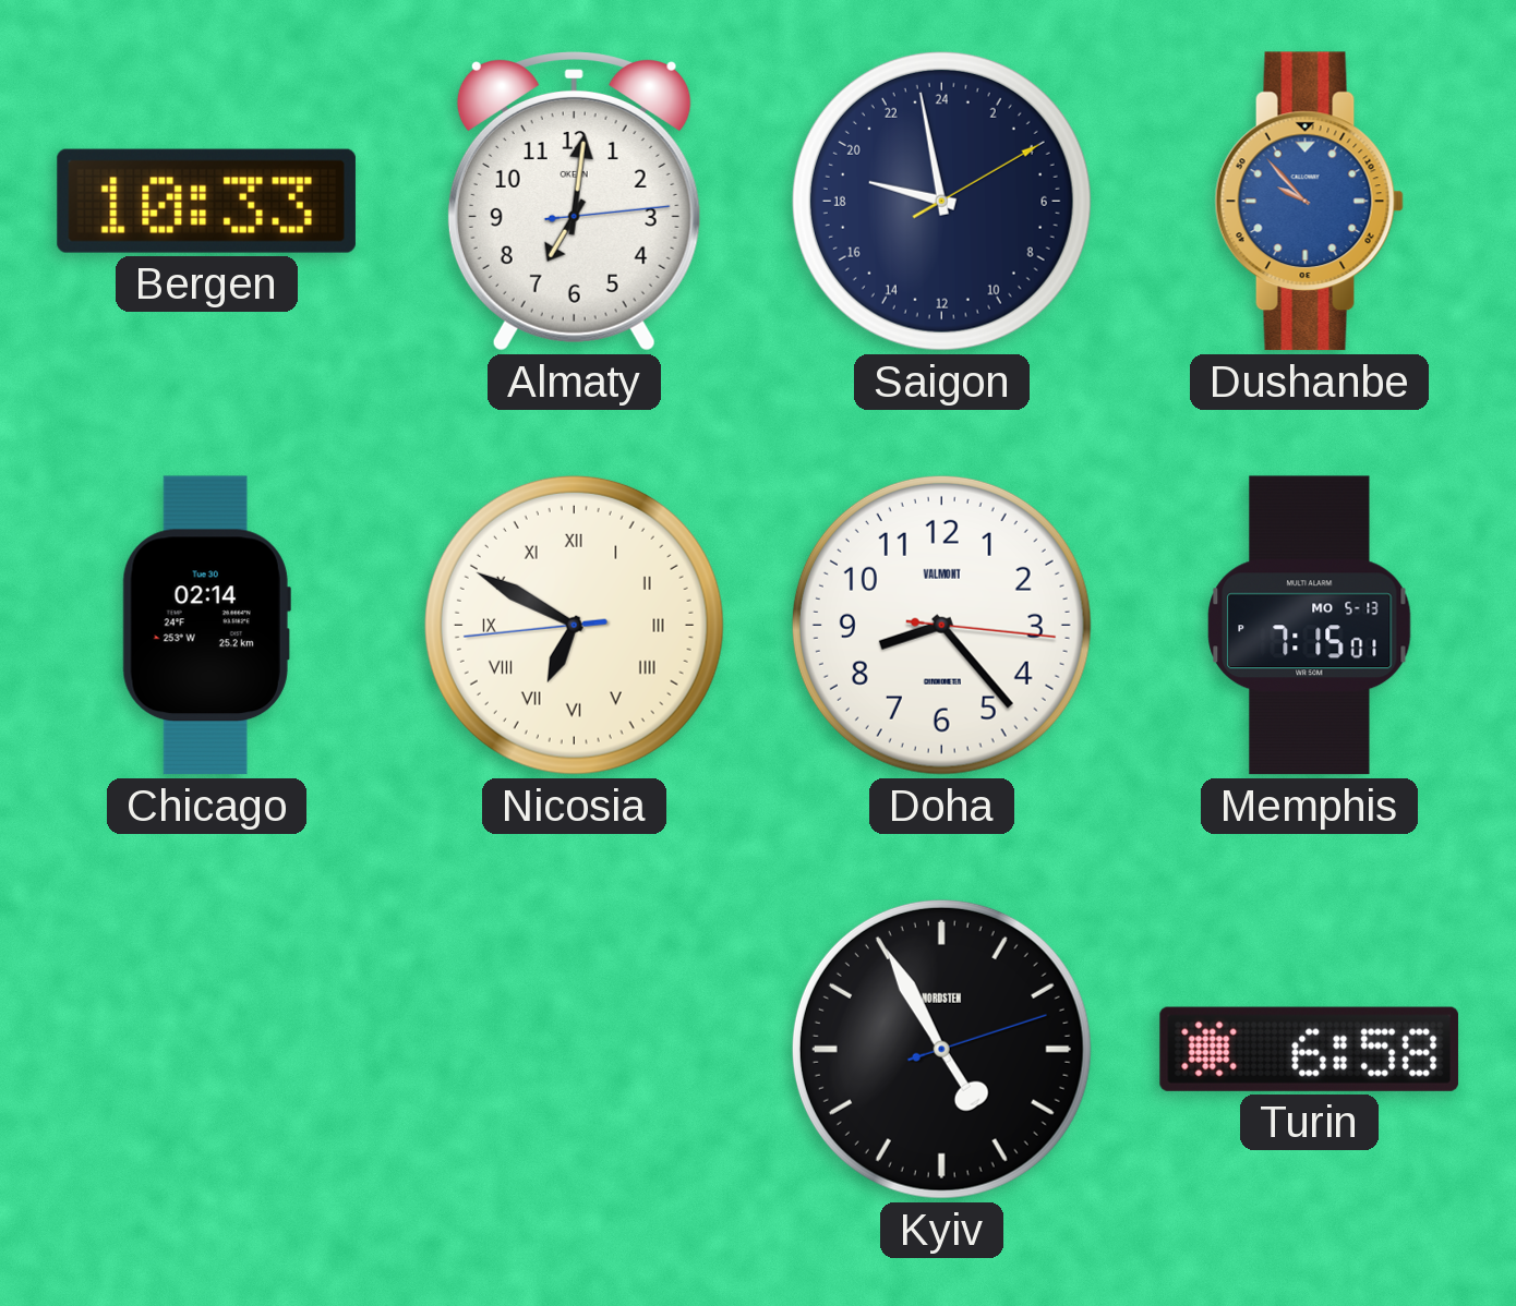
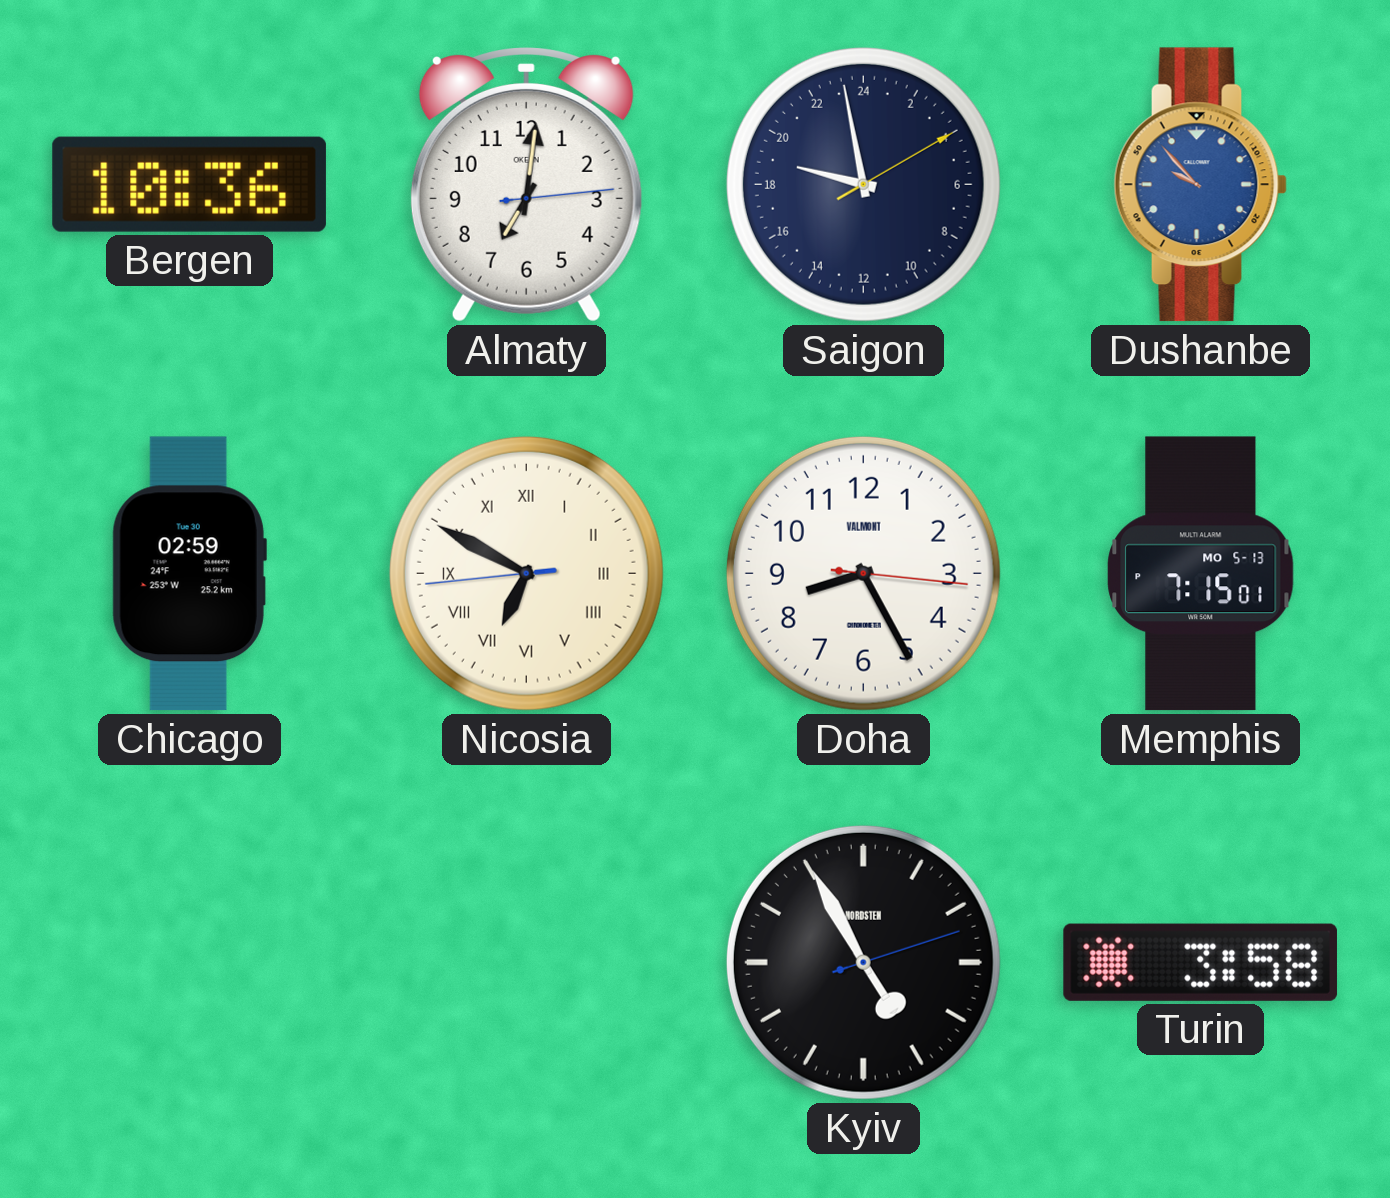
Bergen: 10:33 -> 10:36
Chicago: 02:14 -> 02:59
Doha: 8:23 -> 8:25
Turin: 6:58 -> 3:58
